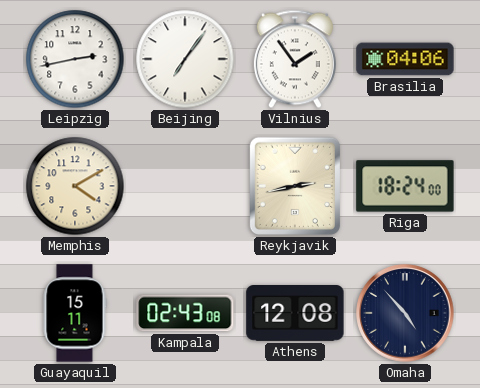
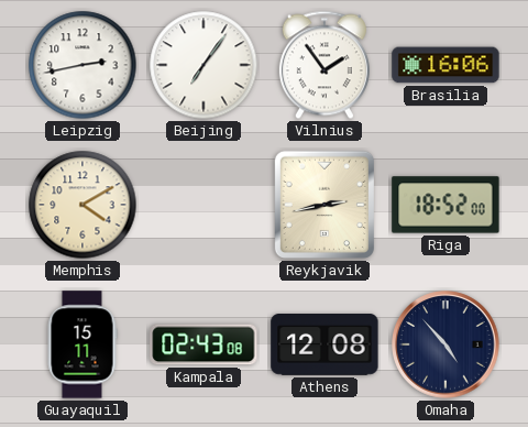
Brasilia: 04:06 -> 16:06
Riga: 18:24 -> 18:52
